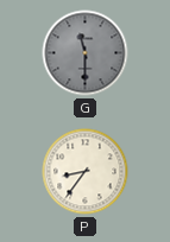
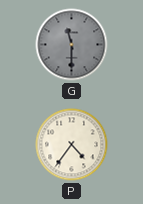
P: 8:36 -> 4:36
